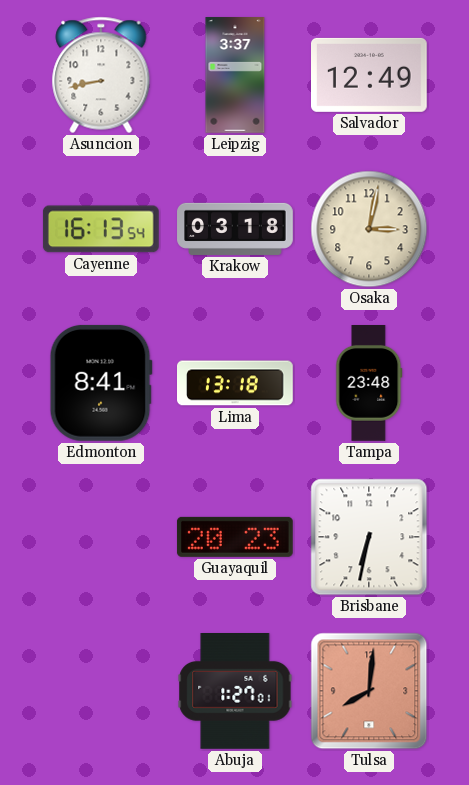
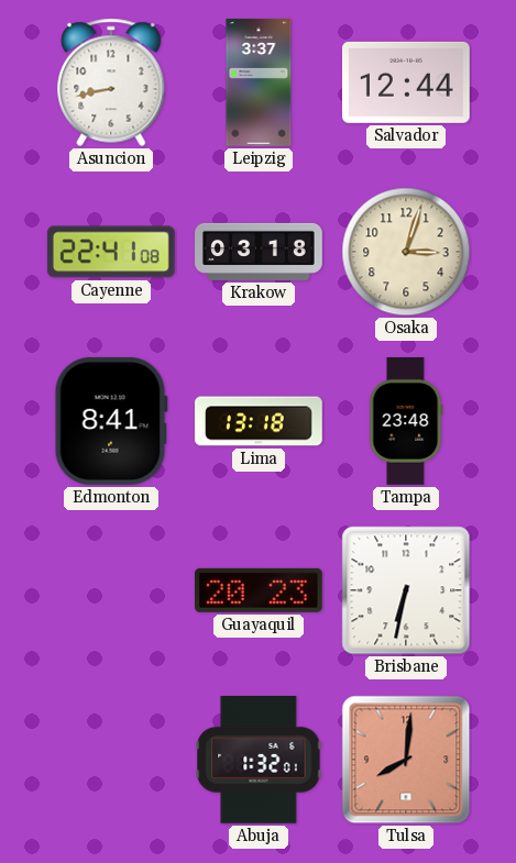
Salvador: 12:49 -> 12:44
Cayenne: 16:13 -> 22:41
Osaka: 3:02 -> 3:03
Abuja: 1:27 -> 1:32
